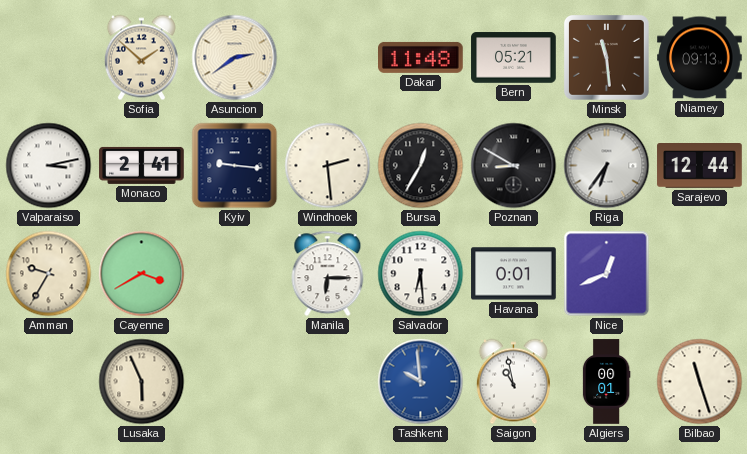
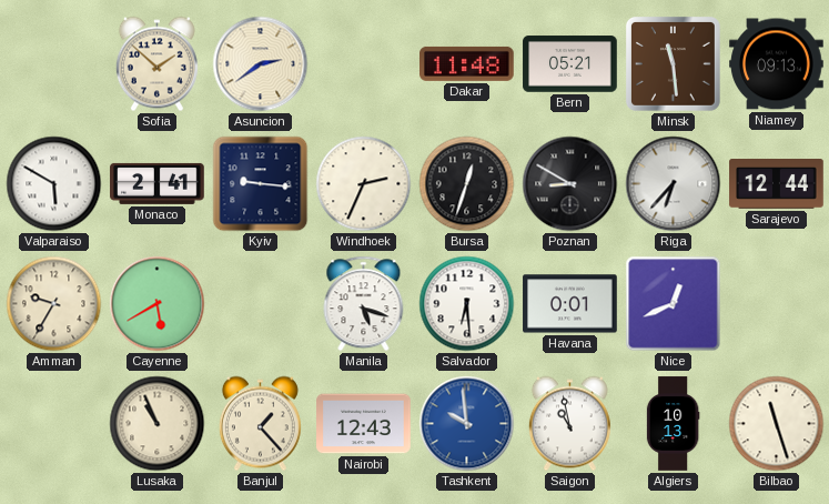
Valparaiso: 3:13 -> 5:50
Windhoek: 2:29 -> 2:34
Bursa: 12:35 -> 12:33
Riga: 6:36 -> 6:37
Cayenne: 3:40 -> 5:40
Manila: 6:15 -> 5:18
Lusaka: 5:56 -> 10:56
Banjul: none -> 1:23
Nairobi: none -> 12:43
Algiers: 00:01 -> 10:13
